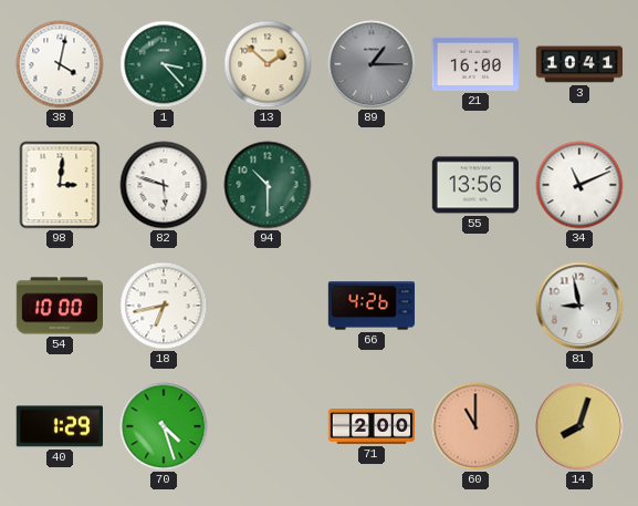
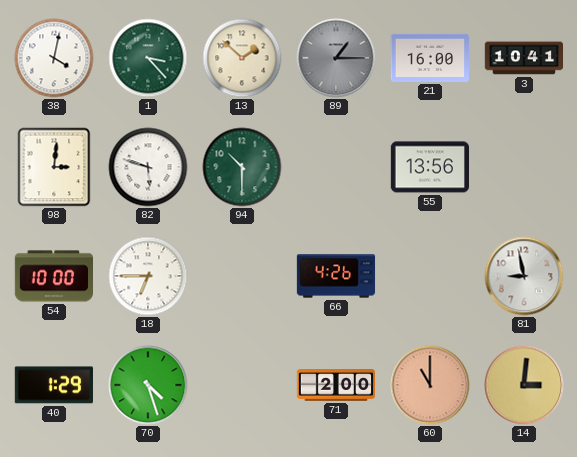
34: 11:11 -> none
18: 6:43 -> 6:45
14: 8:03 -> 3:01
